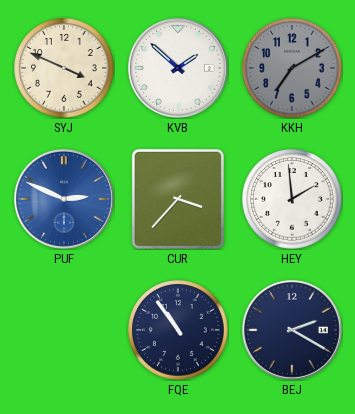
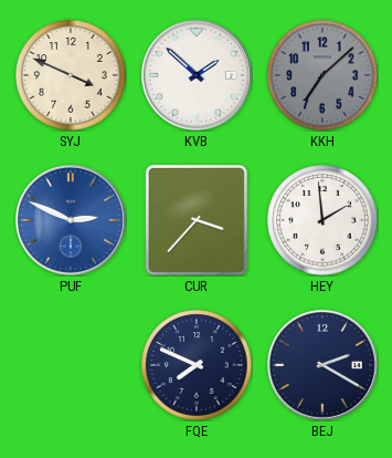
KKH: 7:10 -> 7:08
FQE: 10:54 -> 7:49
